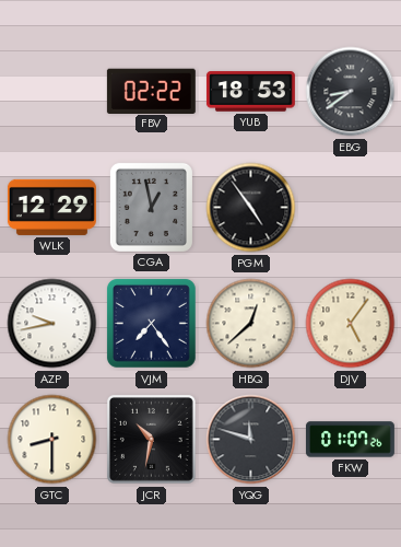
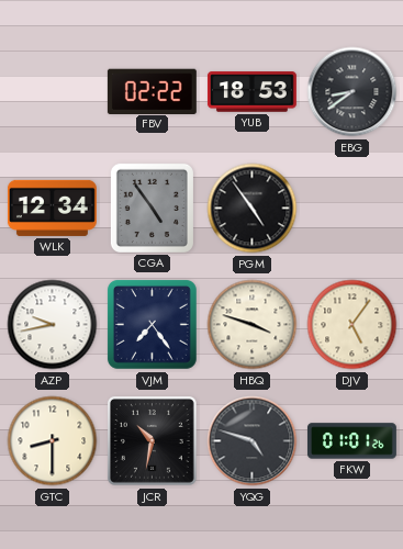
WLK: 12:29 -> 12:34
CGA: 12:58 -> 4:54
HBQ: 12:38 -> 3:48
YQG: 11:48 -> 4:48
FKW: 01:07 -> 01:01
